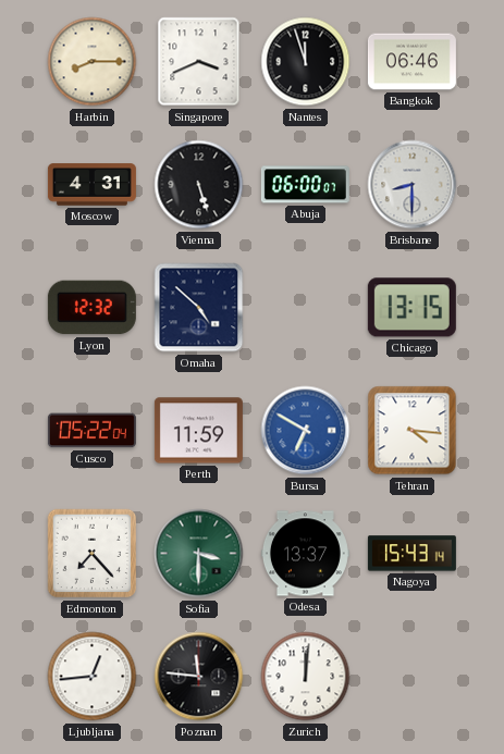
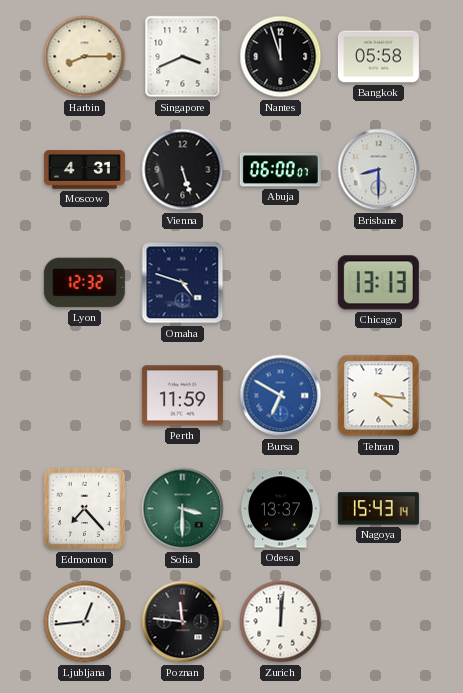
Bangkok: 06:46 -> 05:58
Omaha: 4:52 -> 4:48
Chicago: 13:15 -> 13:13
Cusco: 05:22 -> none
